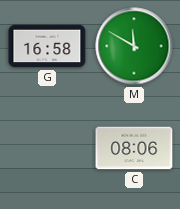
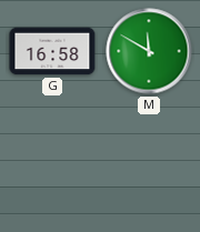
C: 08:06 -> none
